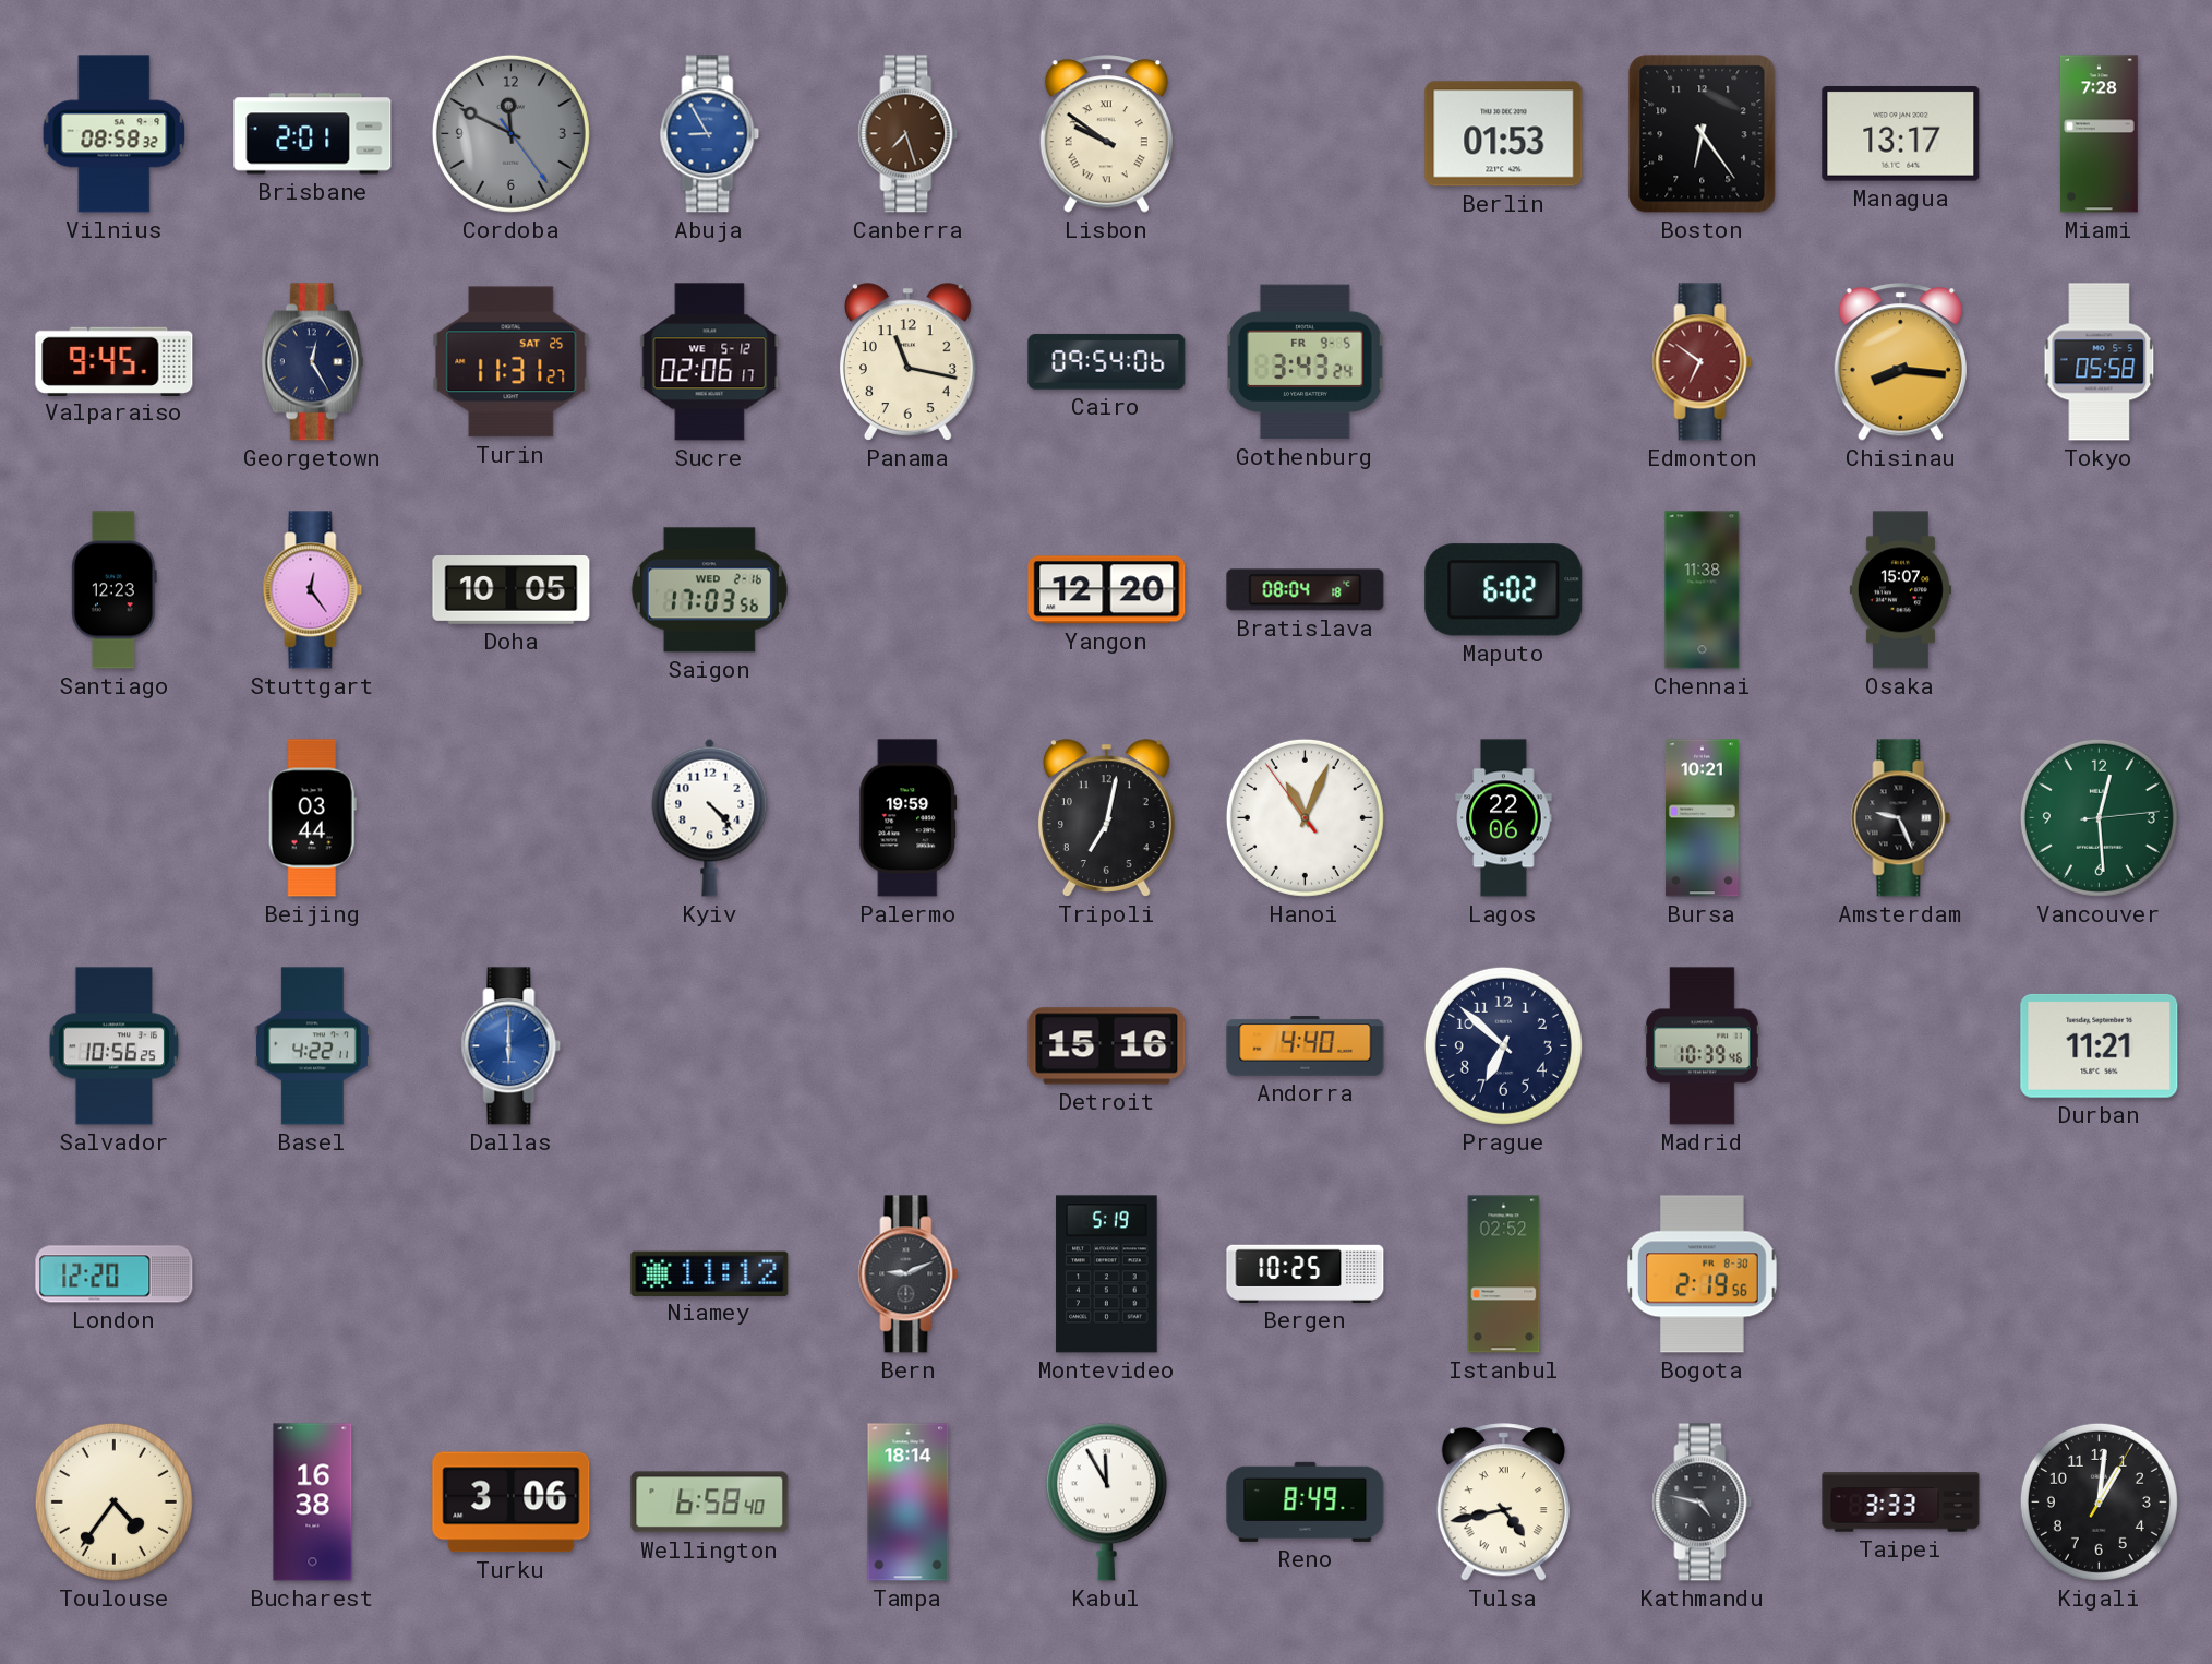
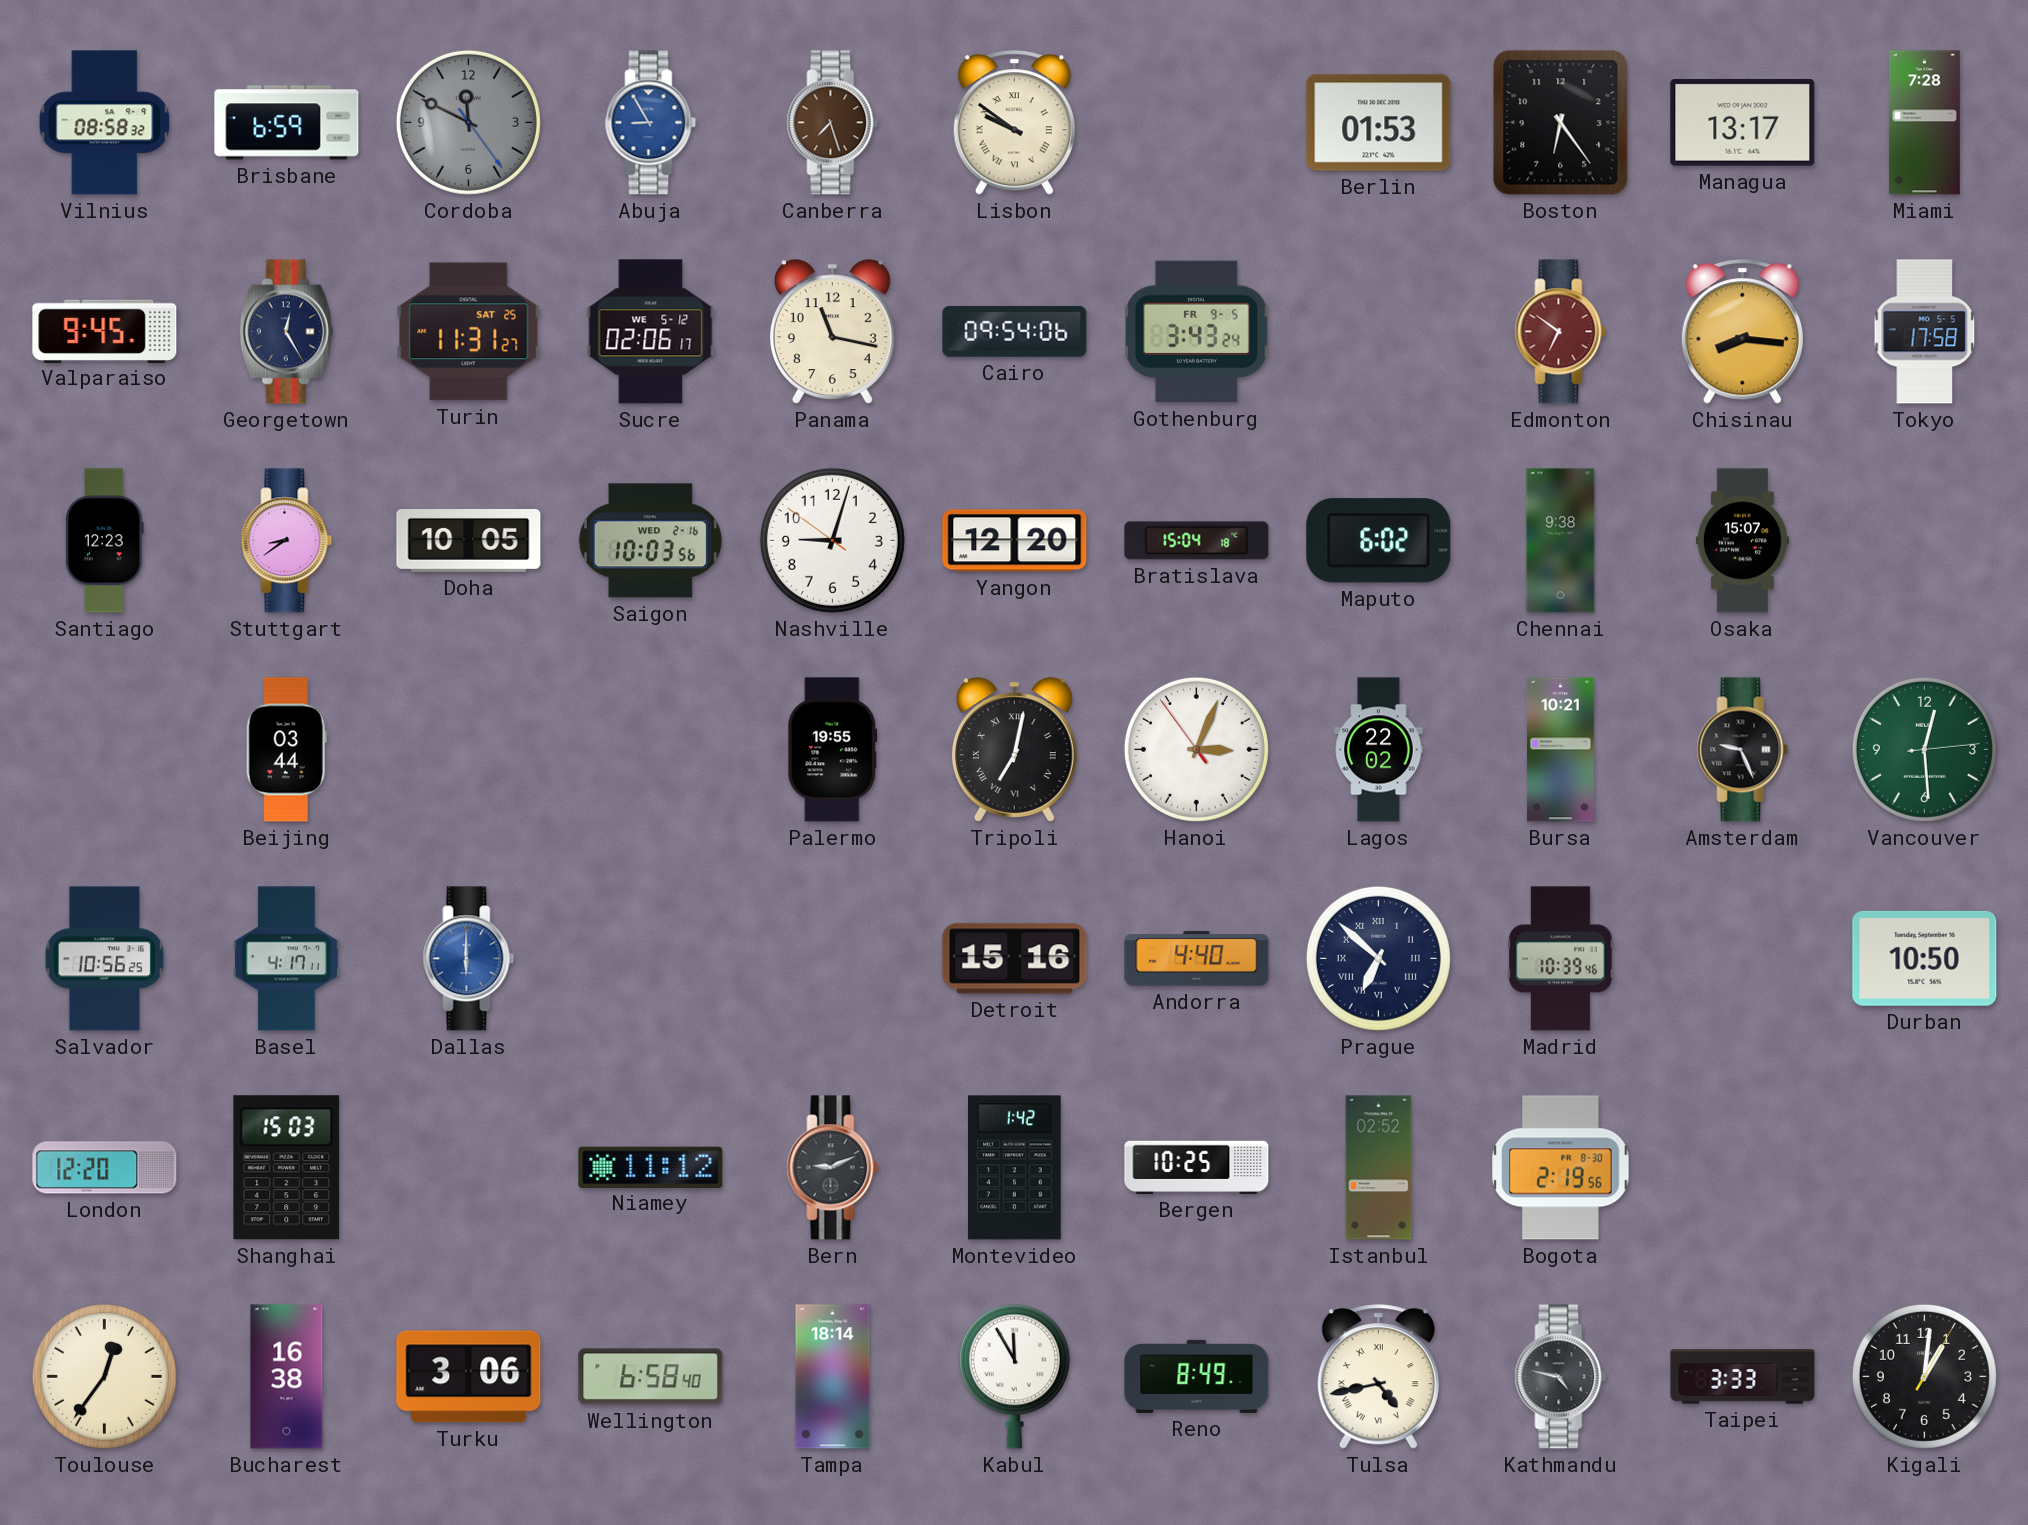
Brisbane: 2:01 -> 6:59
Tokyo: 05:58 -> 17:58
Stuttgart: 12:24 -> 8:39
Saigon: 17:03 -> 10:03
Nashville: none -> 9:02
Bratislava: 08:04 -> 15:04
Chennai: 11:38 -> 9:38
Kyiv: 4:23 -> none
Palermo: 19:59 -> 19:55
Tripoli numerals: Arabic -> Roman
Hanoi: 11:03 -> 3:03
Lagos: 22:06 -> 22:02
Basel: 4:22 -> 4:17
Prague numerals: Arabic -> Roman
Durban: 11:21 -> 10:50
Shanghai: none -> 15:03
Montevideo: 5:19 -> 1:42
Toulouse: 4:36 -> 12:36
